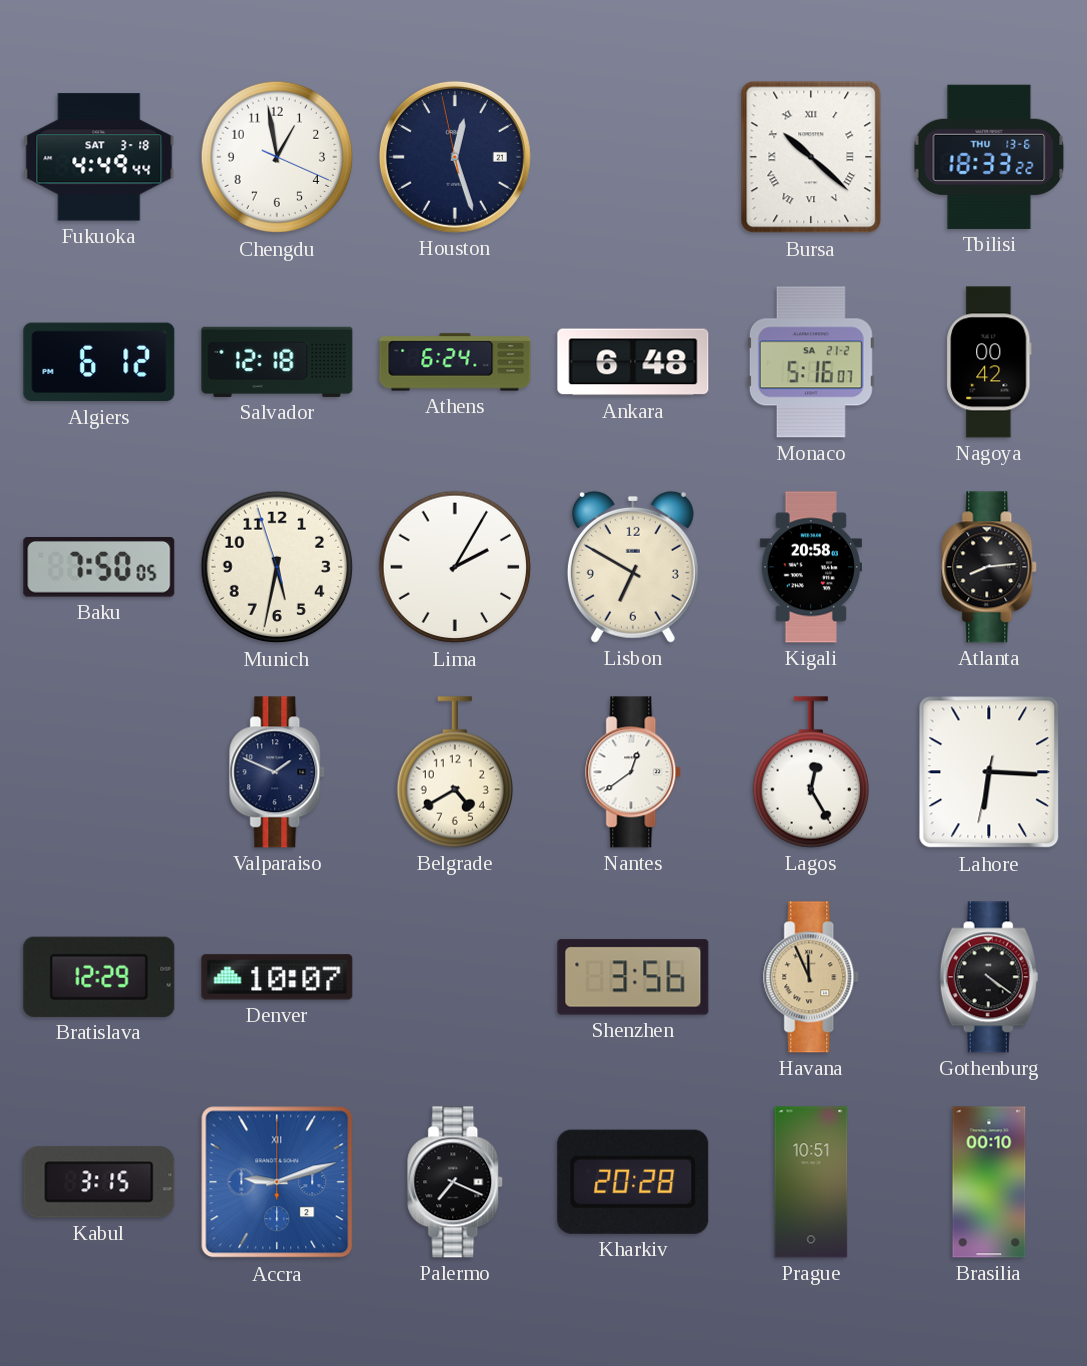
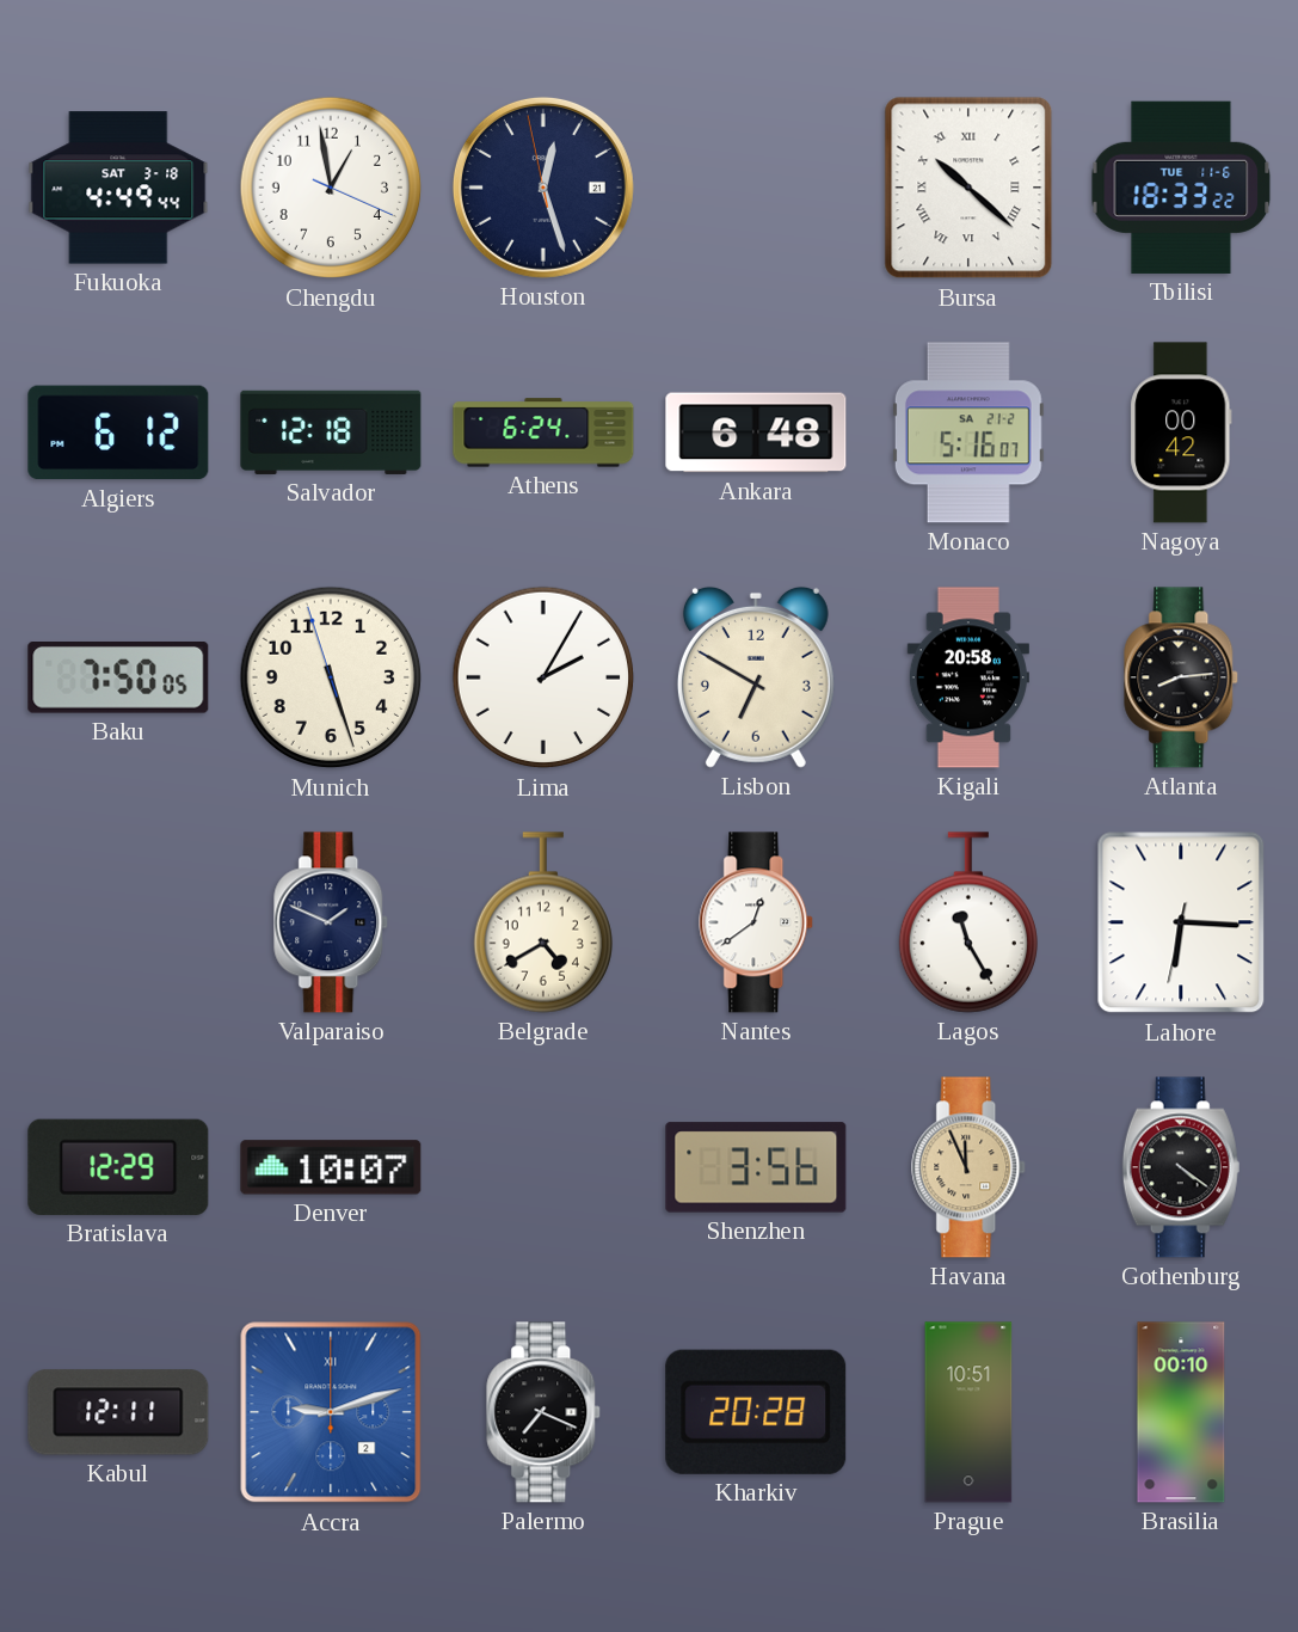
Tbilisi date: THU 13-6 -> TUE 11-6
Munich: 5:31 -> 5:26
Lagos: 12:25 -> 11:25
Kabul: 3:15 -> 12:11
